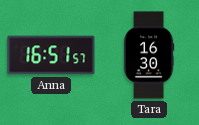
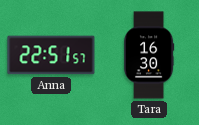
Anna: 16:51 -> 22:51
